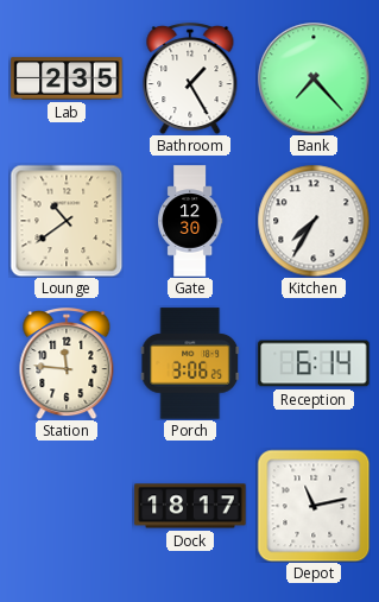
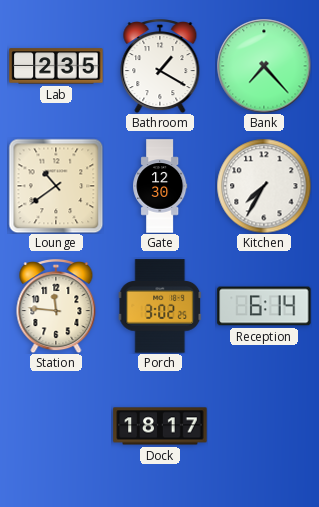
Bathroom: 1:25 -> 1:20
Porch: 3:06 -> 3:02
Depot: 11:13 -> none
